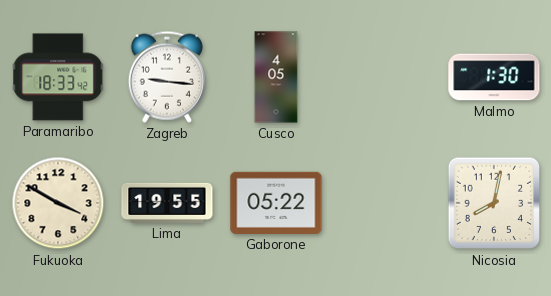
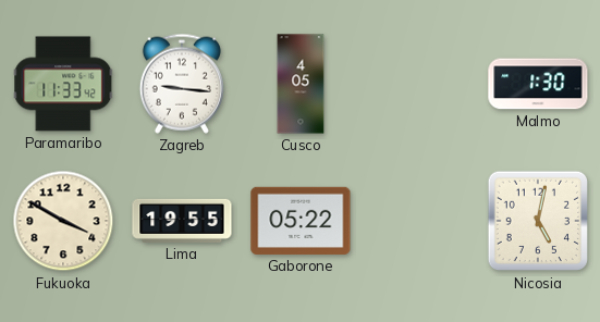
Paramaribo: 18:33 -> 11:33
Nicosia: 8:02 -> 5:02
